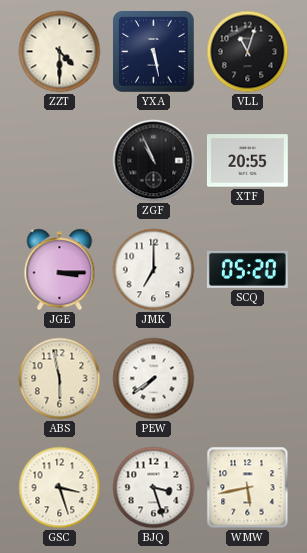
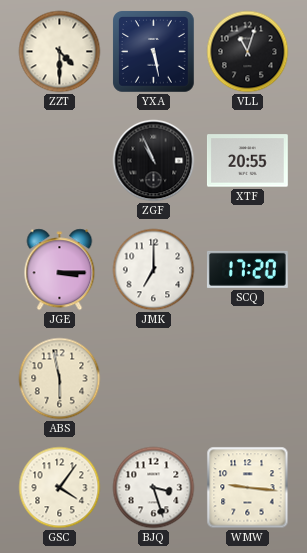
SCQ: 05:20 -> 17:20
PEW: 7:39 -> none
GSC: 3:27 -> 4:06
WMW: 5:43 -> 9:16
